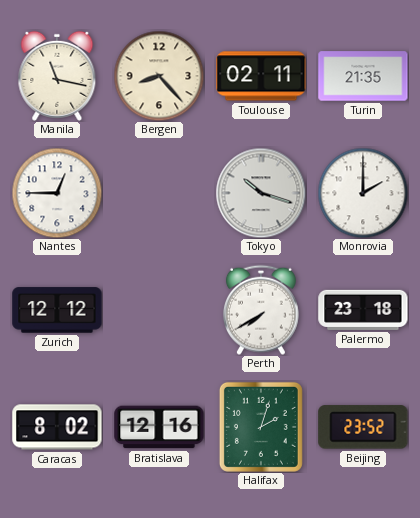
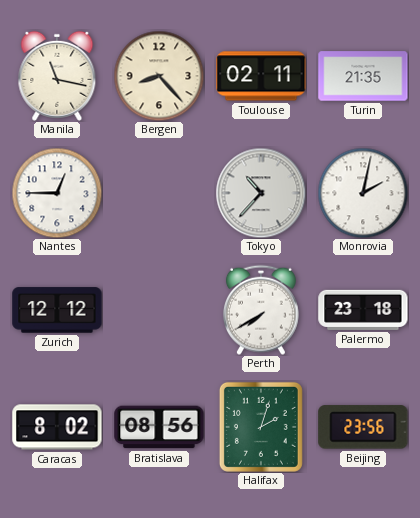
Tokyo: 10:18 -> 10:37
Monrovia: 2:00 -> 2:02
Bratislava: 12:16 -> 08:56
Beijing: 23:52 -> 23:56
